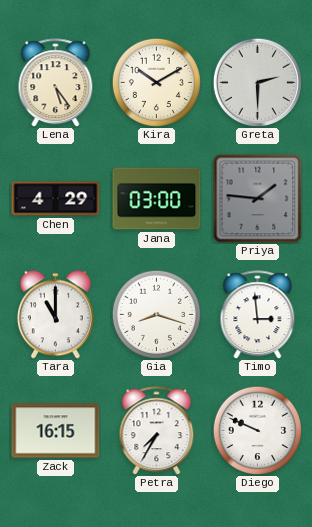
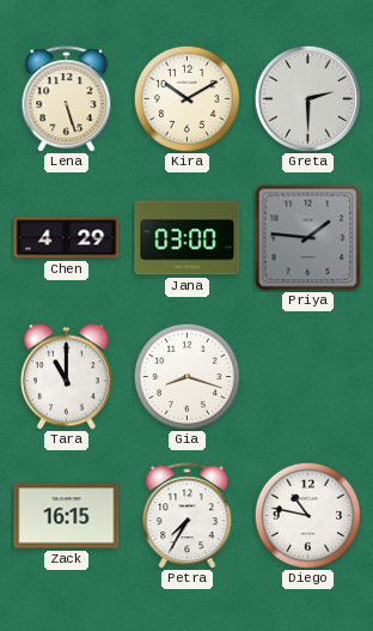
Lena: 5:24 -> 5:27
Timo: 2:59 -> none
Diego: 9:49 -> 10:47
